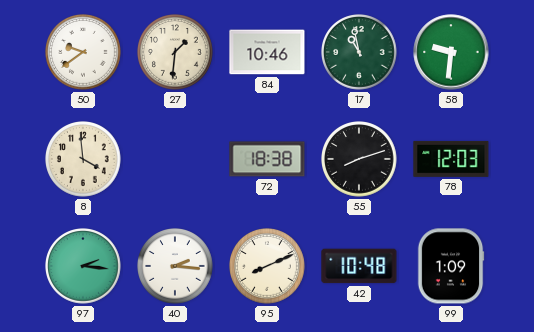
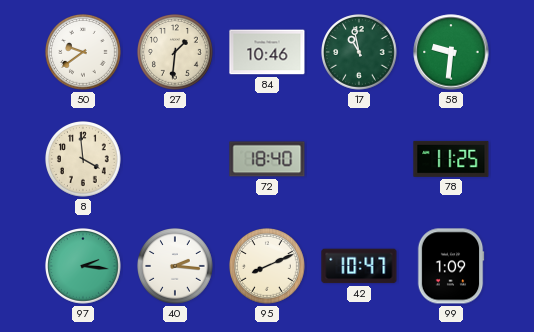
72: 18:38 -> 18:40
55: 8:12 -> none
78: 12:03 -> 11:25
42: 10:48 -> 10:47
